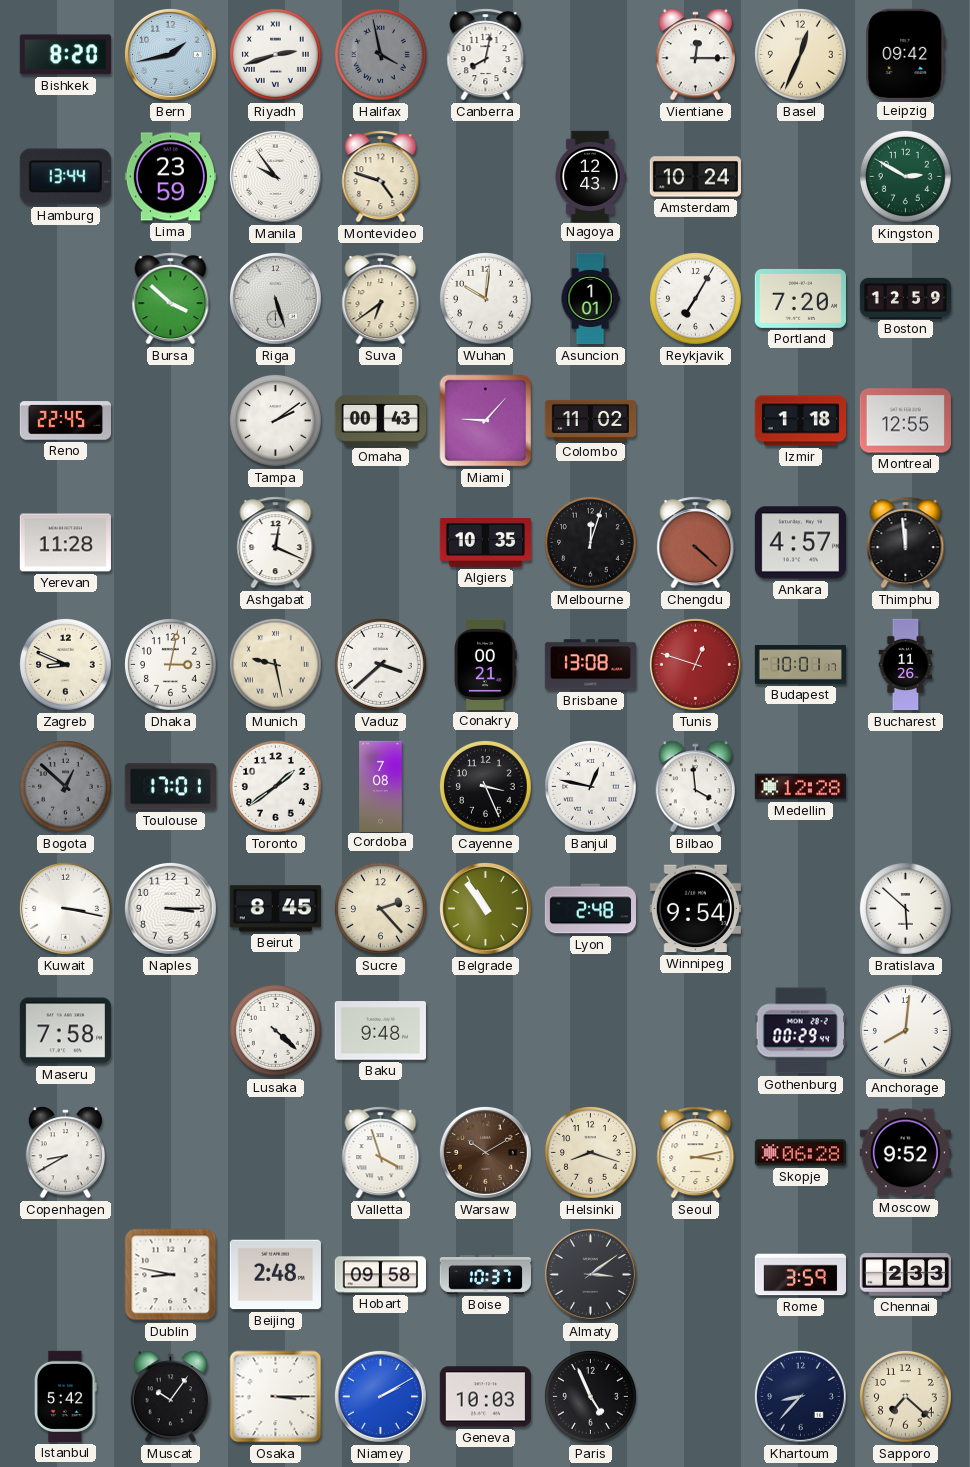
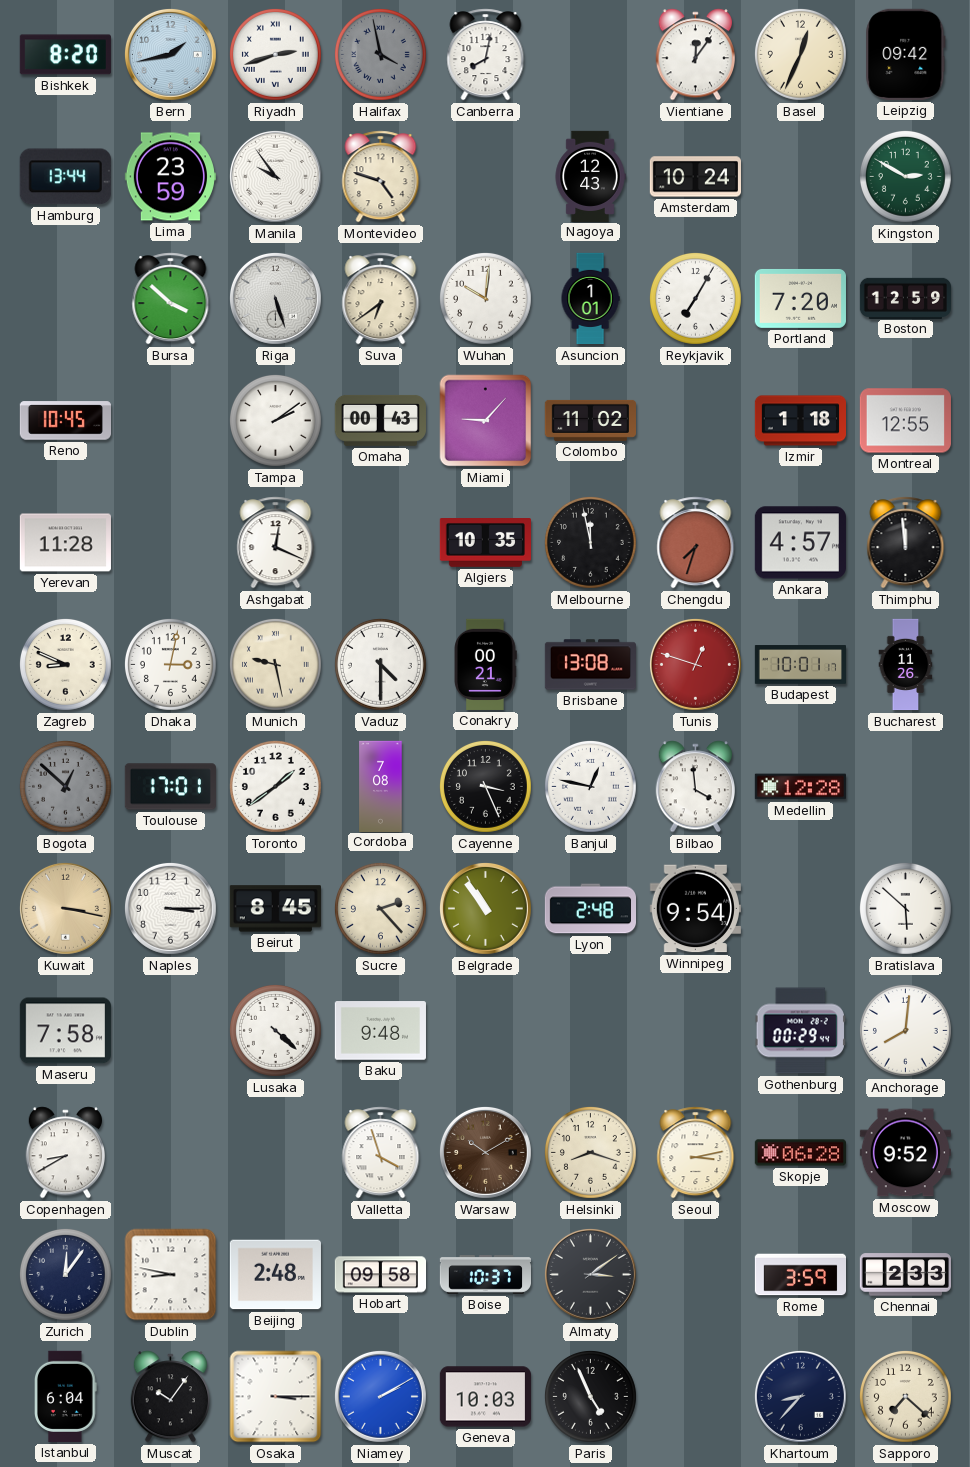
Vientiane: 12:15 -> 12:06
Reno: 22:45 -> 10:45
Melbourne: 12:03 -> 11:58
Chengdu: 4:22 -> 7:33
Vaduz: 3:38 -> 4:30
Kuwait dial: white -> champagne
Zurich: none -> 12:06
Istanbul: 5:42 -> 6:04
